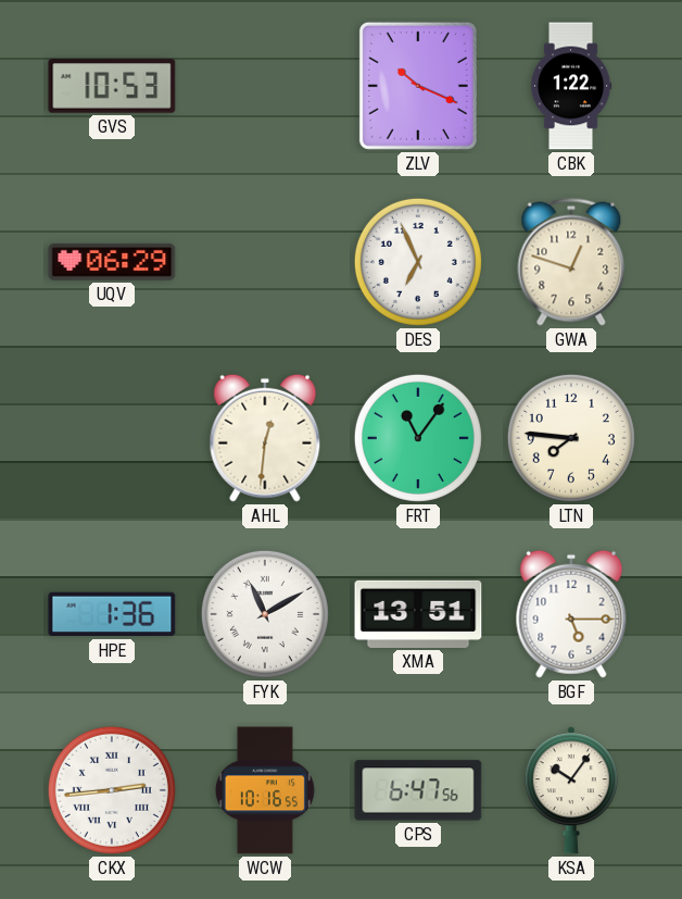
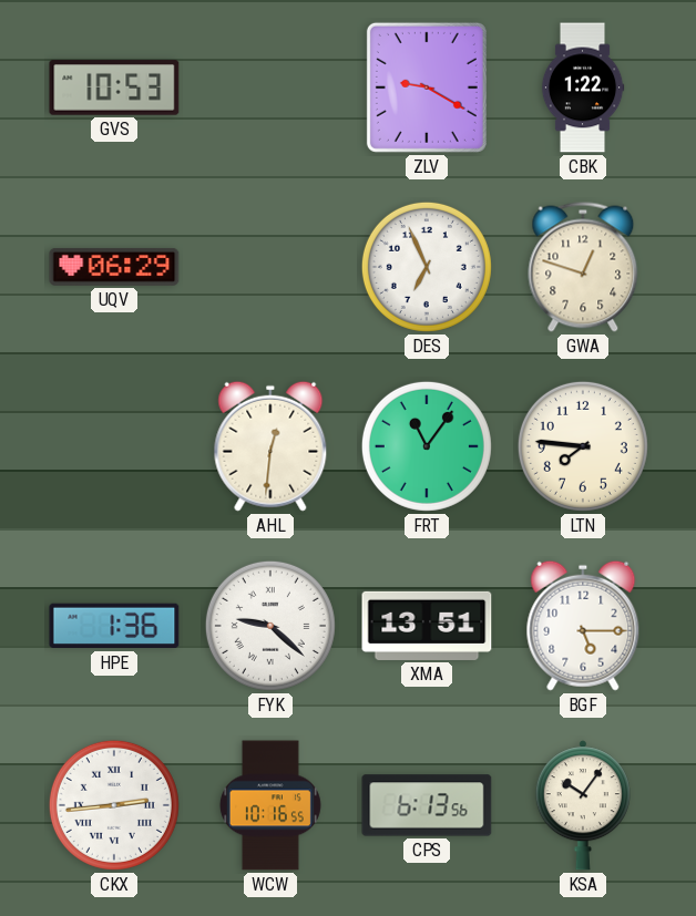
ZLV: 10:19 -> 9:20
FYK: 11:10 -> 9:22
CPS: 6:47 -> 6:13
